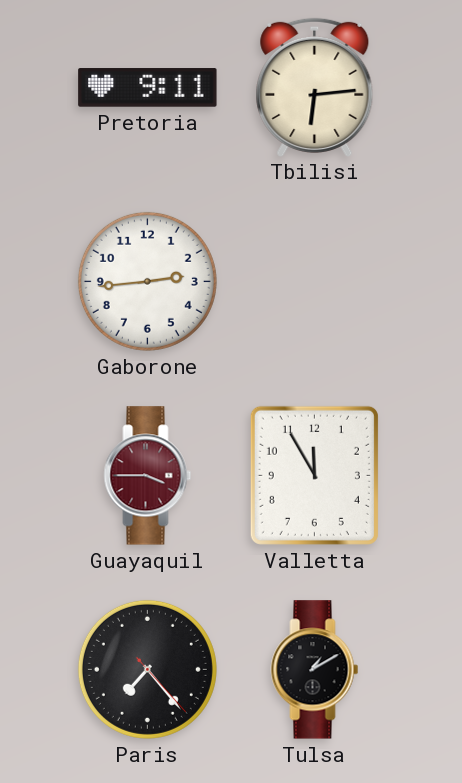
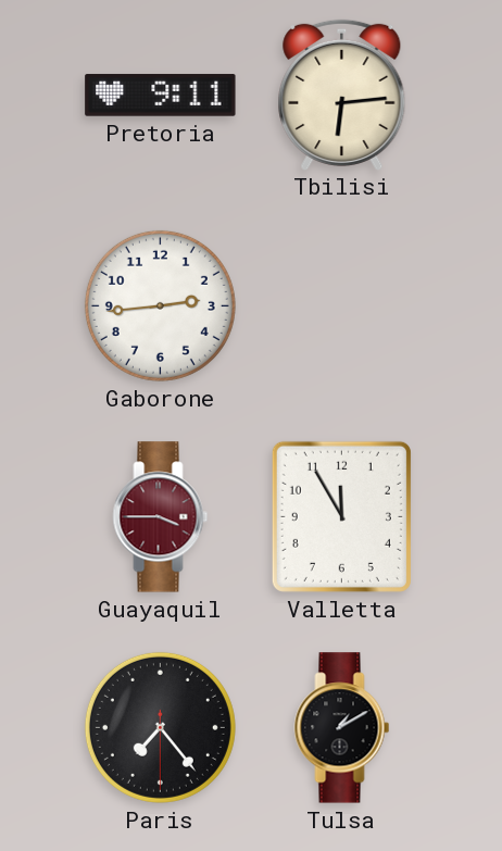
Paris: 7:23:23 -> 7:23:30
